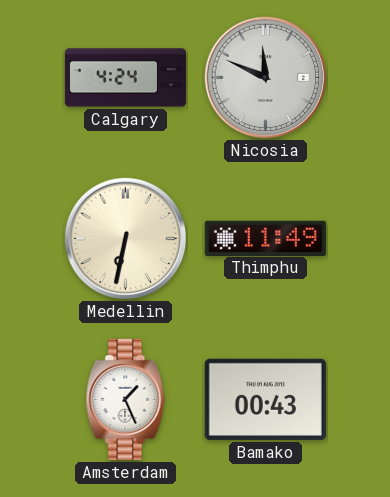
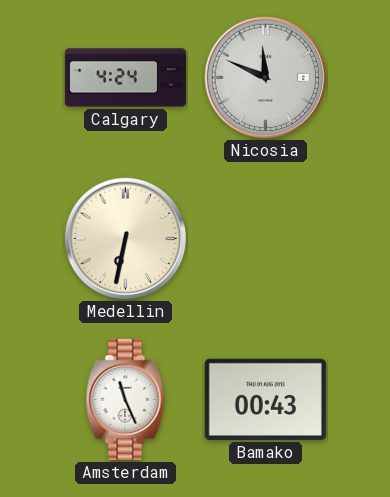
Thimphu: 11:49 -> none
Amsterdam: 1:26 -> 11:26
